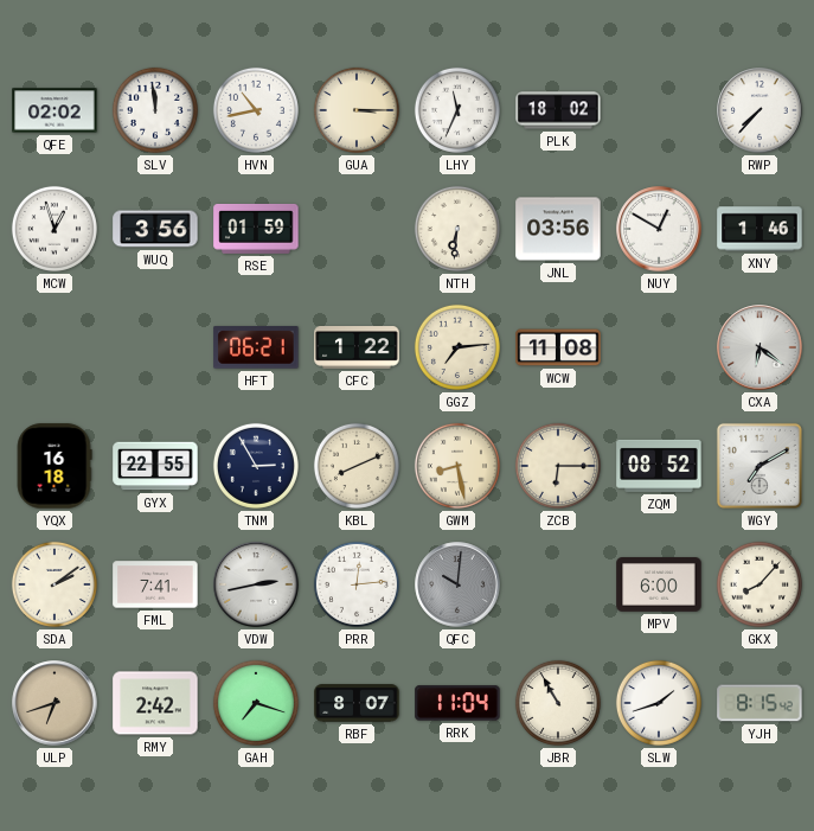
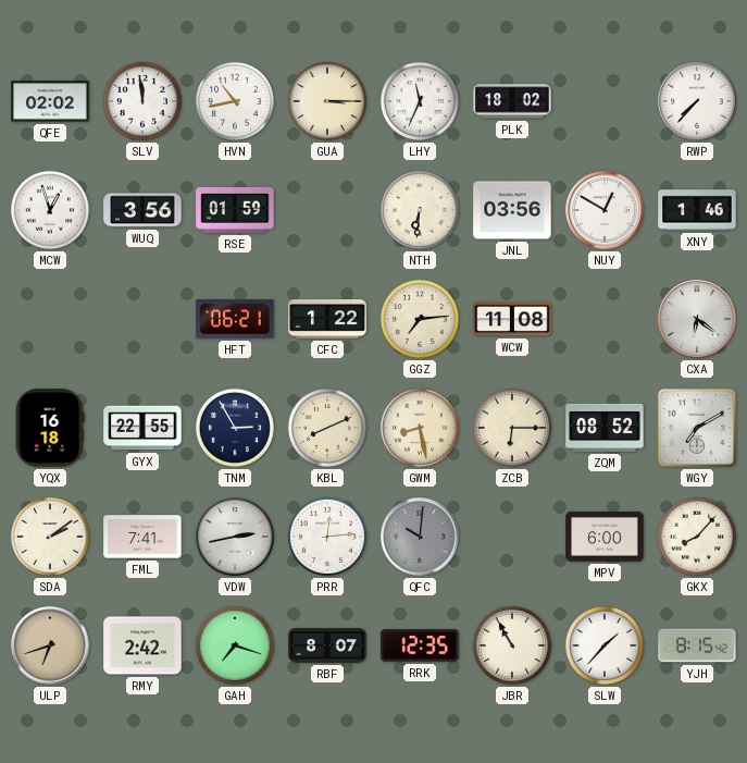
RRK: 11:04 -> 12:35
SLW: 1:42 -> 1:37
